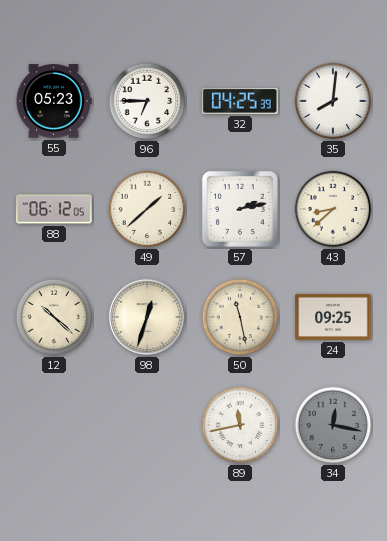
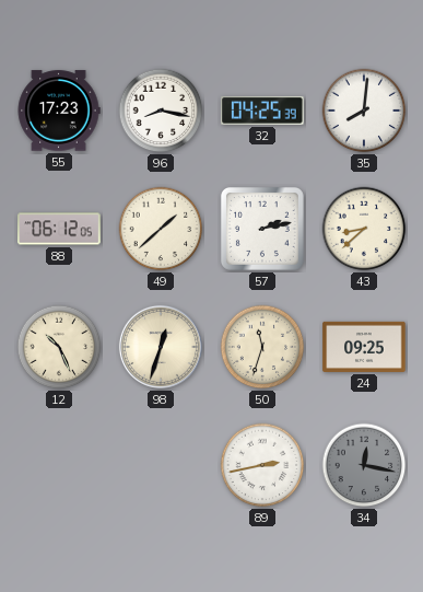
55: 05:23 -> 17:23
96: 6:45 -> 8:17
12: 10:22 -> 10:26
50: 11:28 -> 11:33
89: 11:43 -> 2:43
